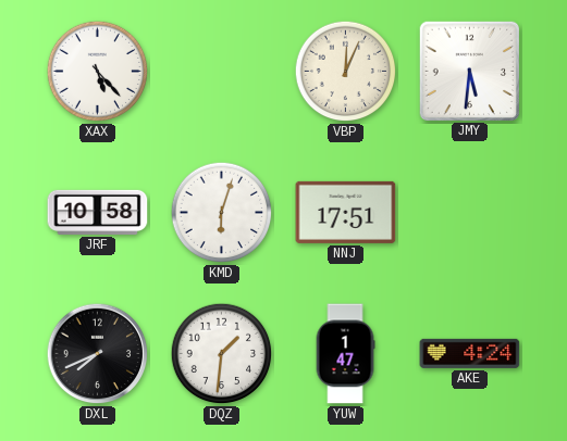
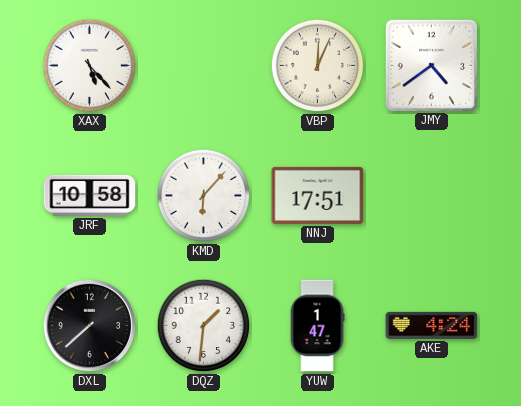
JMY: 5:31 -> 4:39
KMD: 6:03 -> 6:07
DXL: 7:41 -> 7:38
